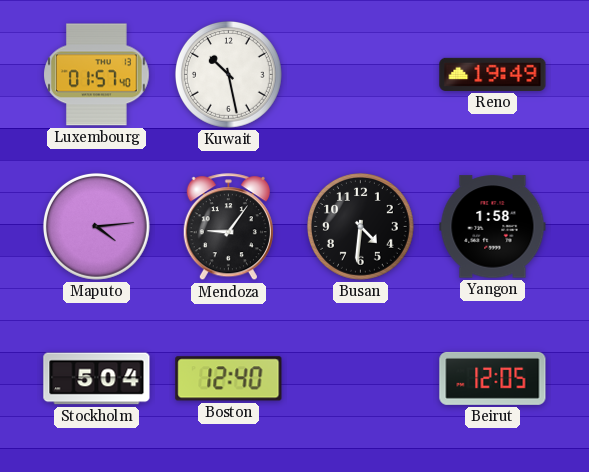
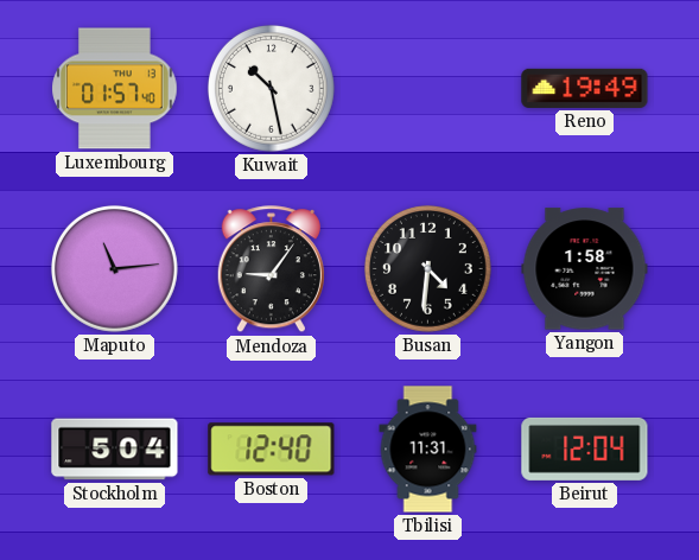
Maputo: 4:14 -> 11:14
Tbilisi: none -> 11:31
Beirut: 12:05 -> 12:04
